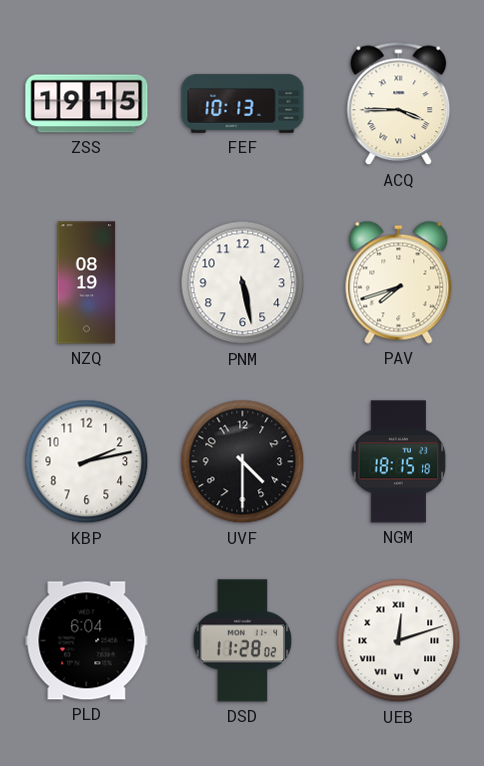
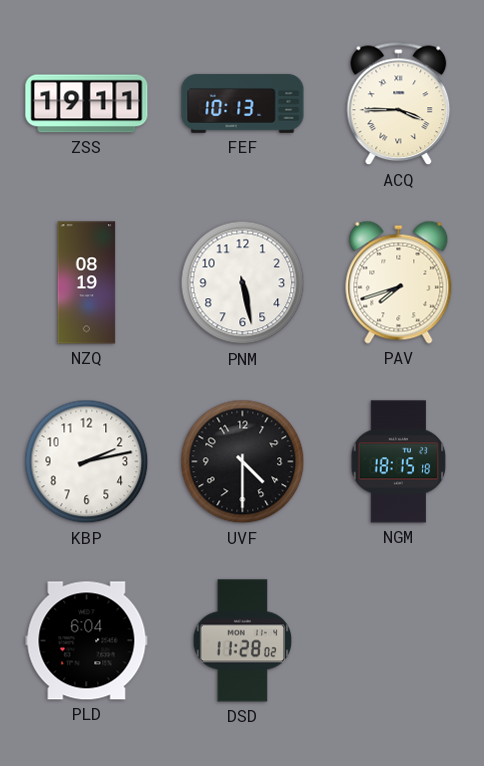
ZSS: 19:15 -> 19:11
UEB: 12:12 -> none
